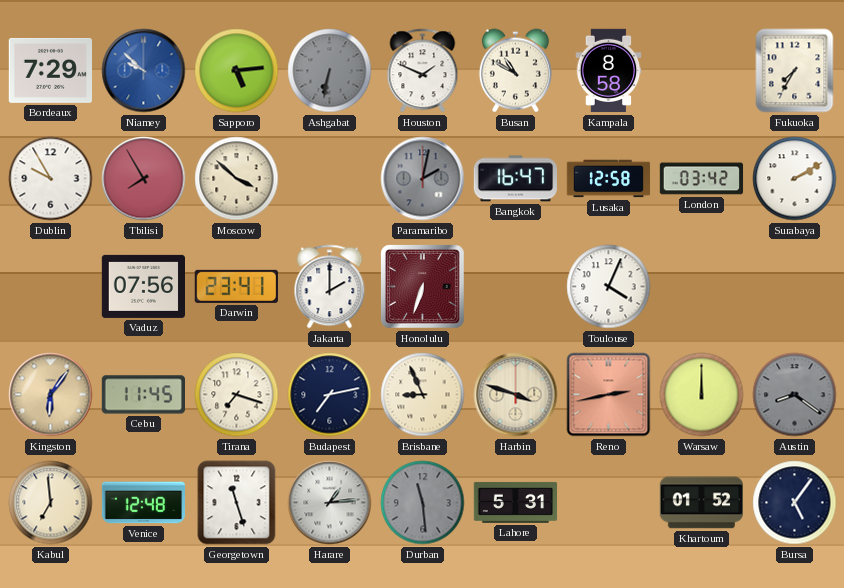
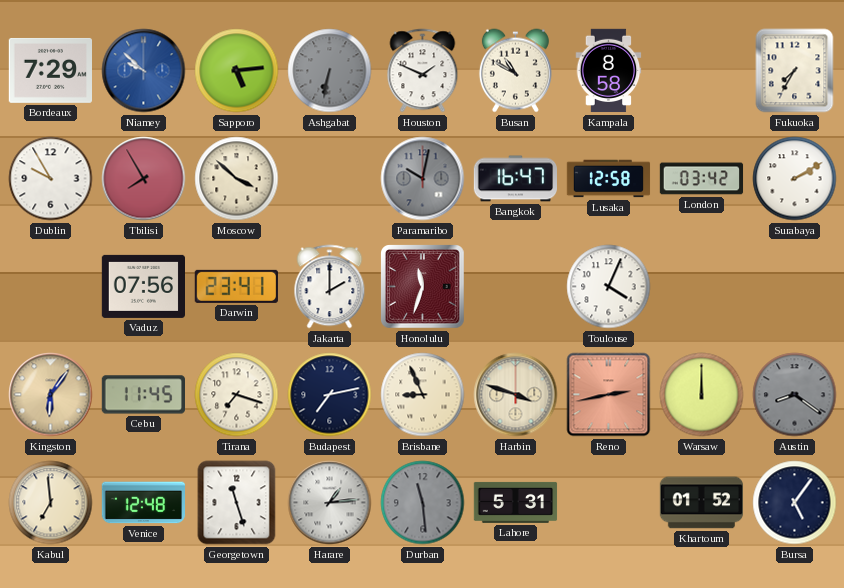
Paramaribo: 2:02 -> 10:02
Honolulu: 6:33 -> 11:33
